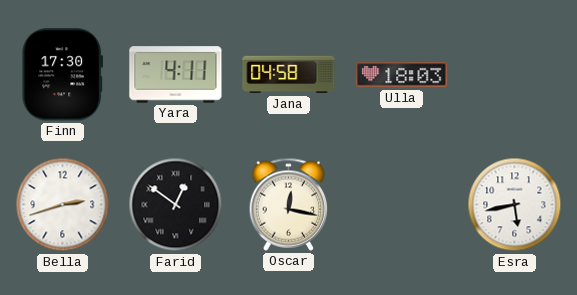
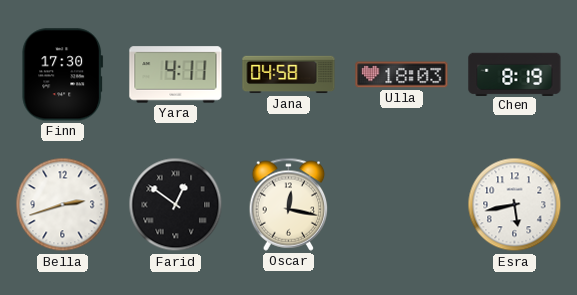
Chen: none -> 8:19
